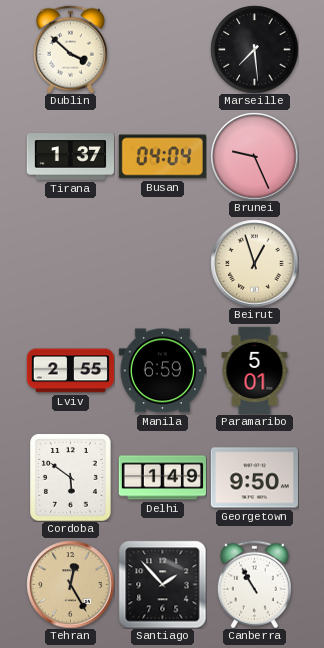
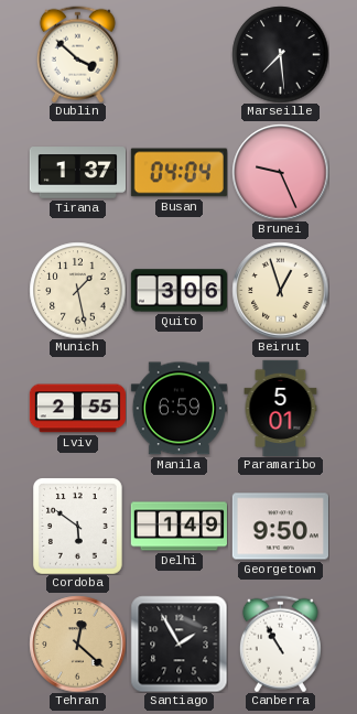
Munich: none -> 1:28
Quito: none -> 3:06
Tehran: 12:25 -> 12:22
Santiago: 1:53 -> 1:55
